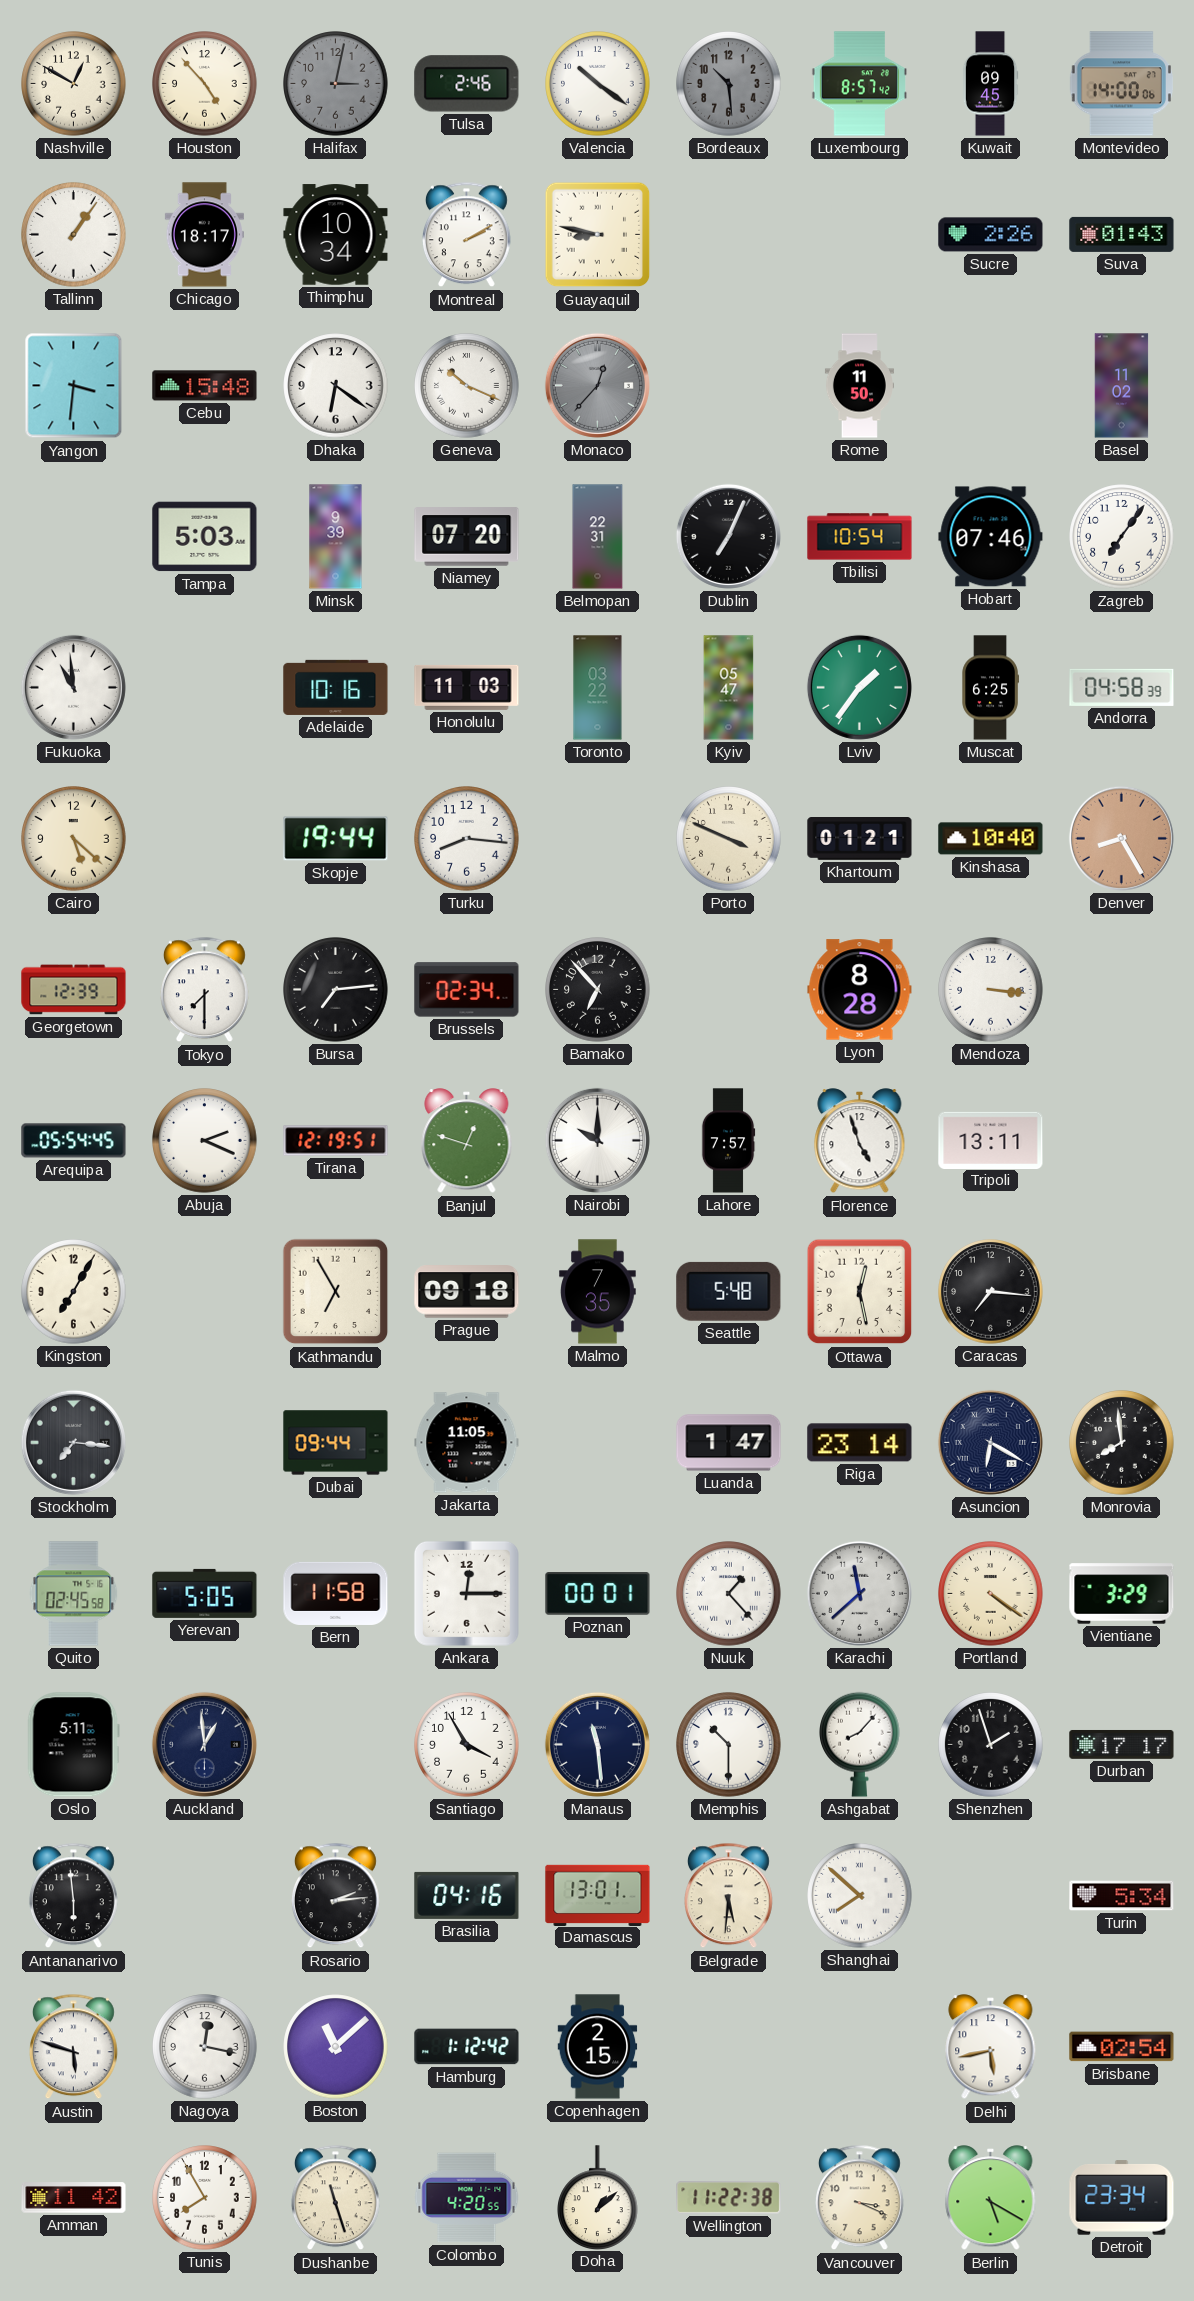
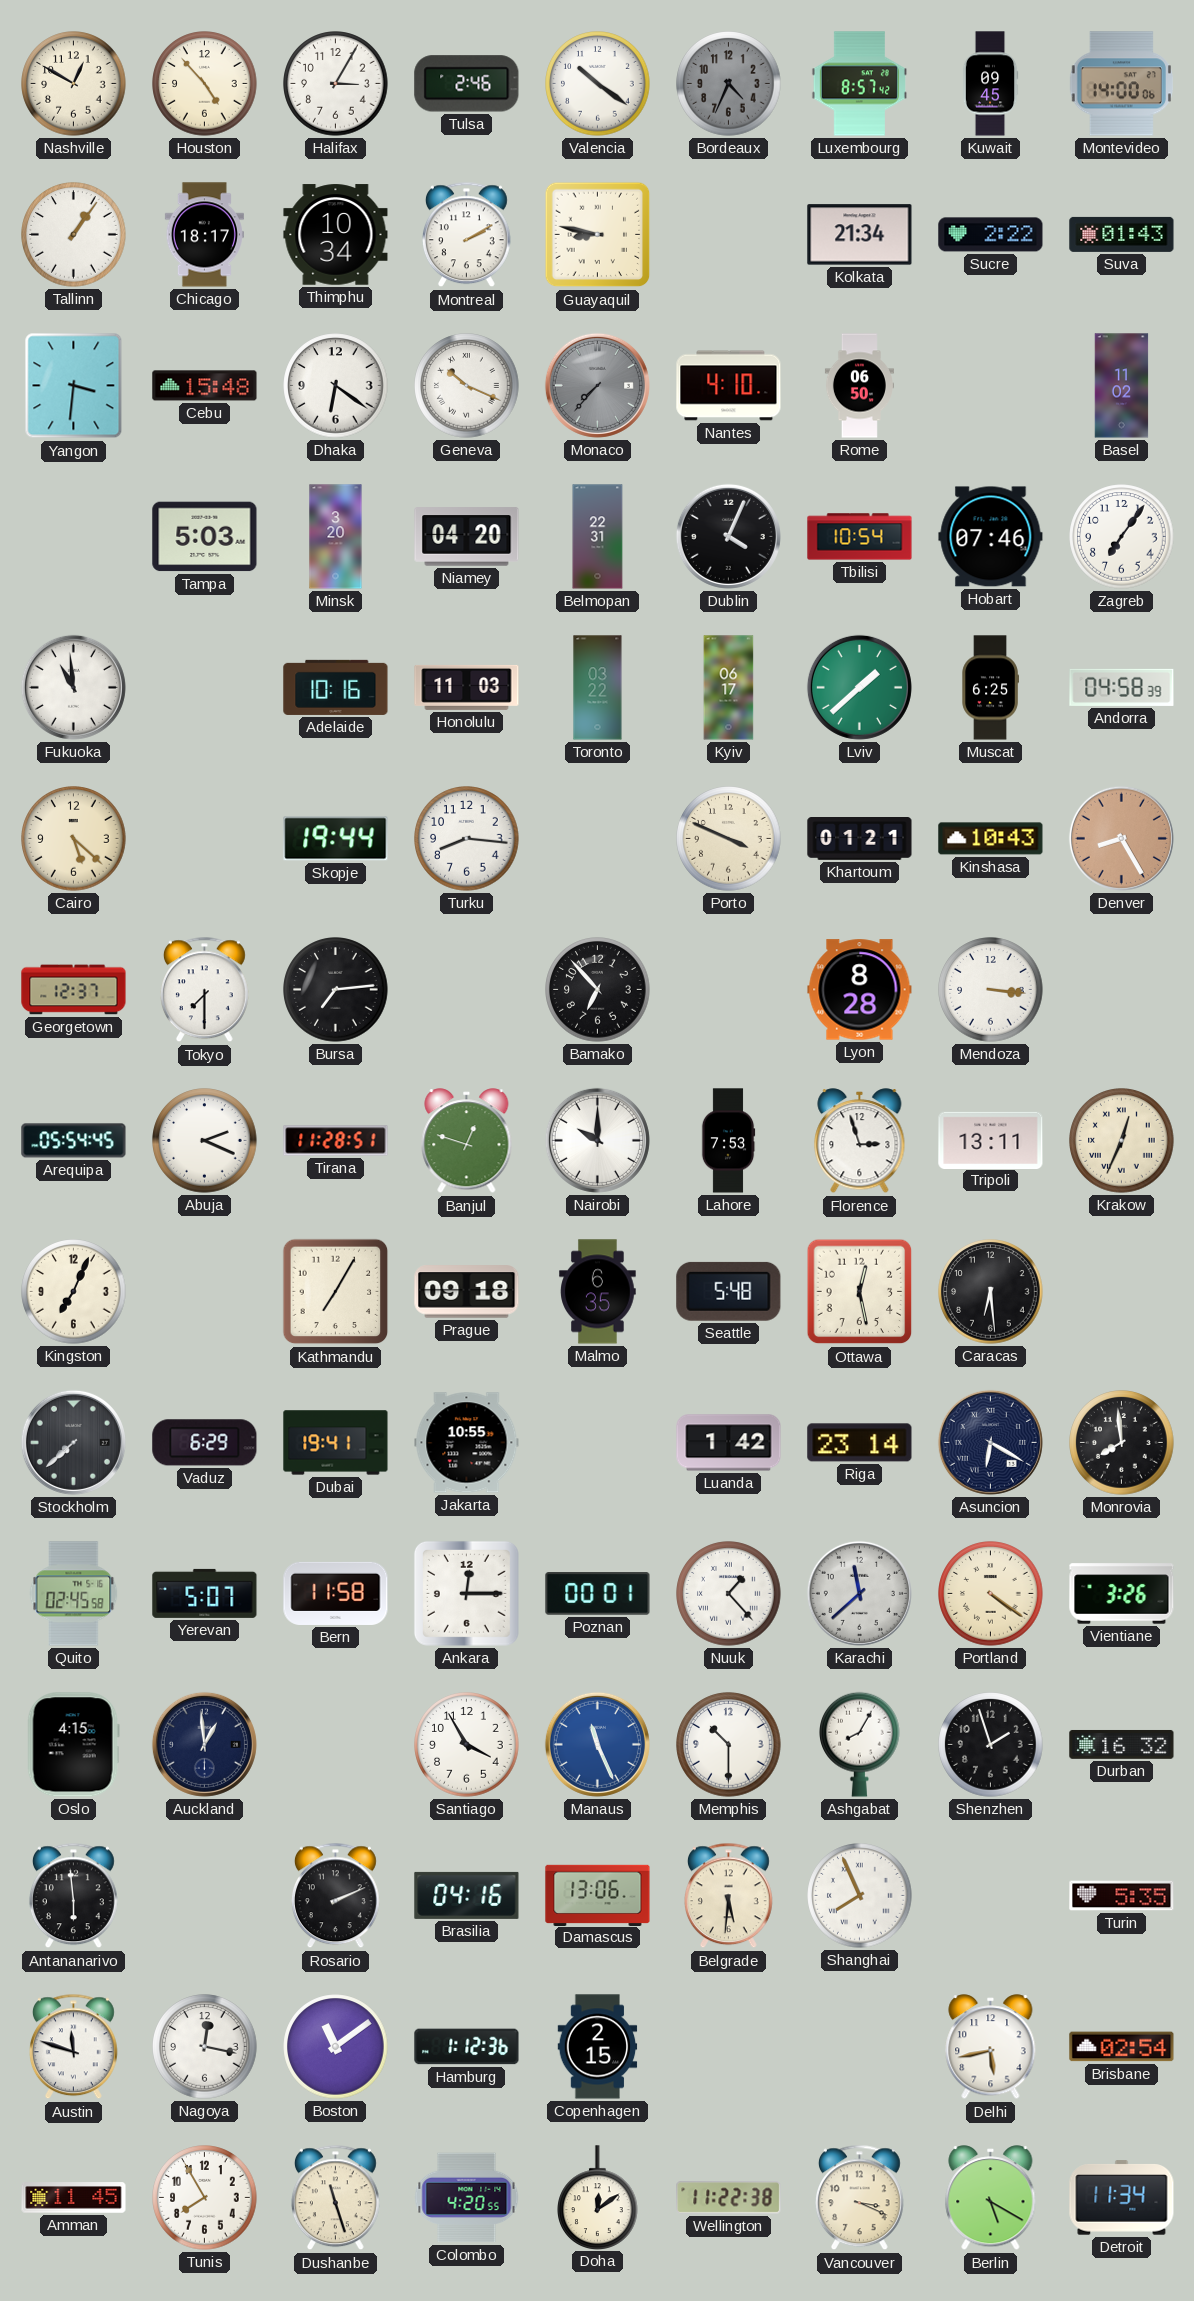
Halifax: 3:02 -> 3:05
Halifax dial: grey -> white
Bordeaux: 10:29 -> 4:34
Kolkata: none -> 21:34
Sucre: 2:26 -> 2:22
Monaco: 12:37 -> 7:37
Nantes: none -> 4:10
Rome: 11:50 -> 06:50
Minsk: 9:39 -> 3:20
Niamey: 07:20 -> 04:20
Dublin: 7:04 -> 4:04
Kyiv: 05:47 -> 06:17
Lviv: 1:36 -> 1:38
Kinshasa: 10:40 -> 10:43
Georgetown: 12:39 -> 12:37
Brussels: 02:34 -> none
Tirana: 12:19 -> 11:28
Lahore: 7:57 -> 7:53
Florence: 4:57 -> 2:57
Krakow: none -> 12:34
Kingston: 7:05 -> 7:04
Kathmandu: 6:55 -> 7:05
Malmo: 7:35 -> 6:35
Caracas: 7:16 -> 6:29
Stockholm: 7:16 -> 7:38
Vaduz: none -> 6:29
Dubai: 09:44 -> 19:41
Jakarta: 11:05 -> 10:55
Luanda: 1:47 -> 1:42
Yerevan: 5:05 -> 5:07
Vientiane: 3:29 -> 3:26
Oslo: 5:11 -> 4:15
Manaus: 11:29 -> 11:26
Manaus dial: navy -> blue
Ashgabat: 8:07 -> 8:05
Durban: 17:17 -> 16:32
Rosario: 2:14 -> 2:11
Damascus: 13:01 -> 13:06
Shanghai: 7:52 -> 7:56
Turin: 5:34 -> 5:35
Austin: 5:48 -> 11:48
Boston: 11:08 -> 11:09
Hamburg: 1:12:42 -> 1:12:36
Amman: 11:42 -> 11:45
Doha: 1:08 -> 12:09
Detroit: 23:34 -> 11:34
